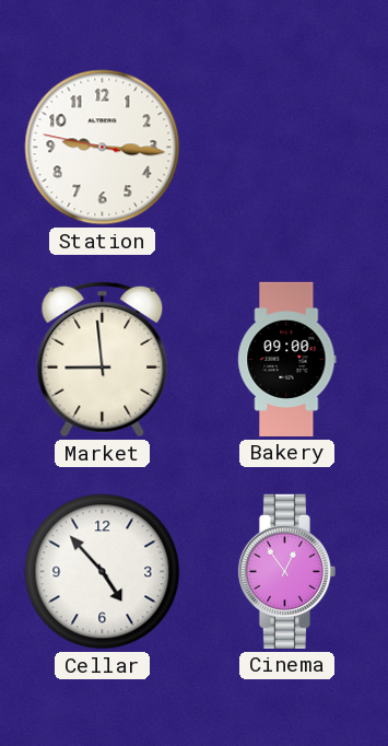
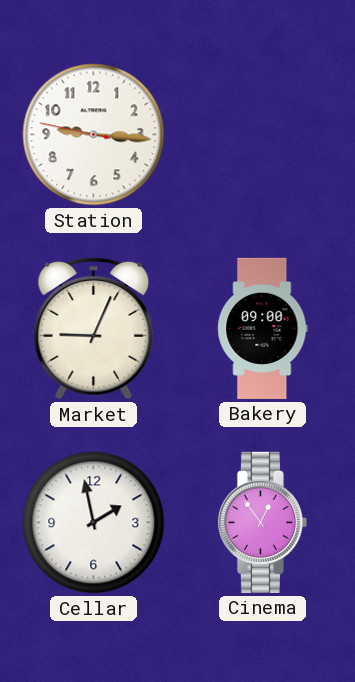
Market: 8:59 -> 9:04
Cellar: 4:53 -> 1:58
